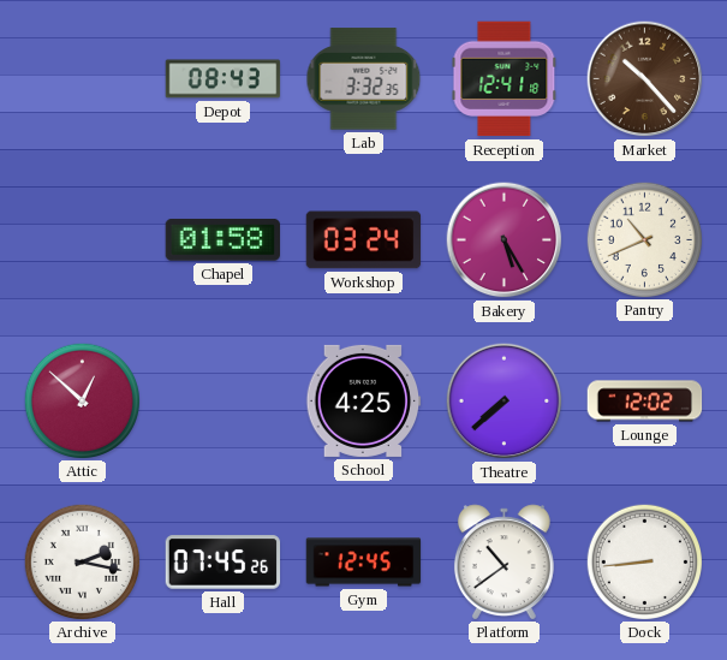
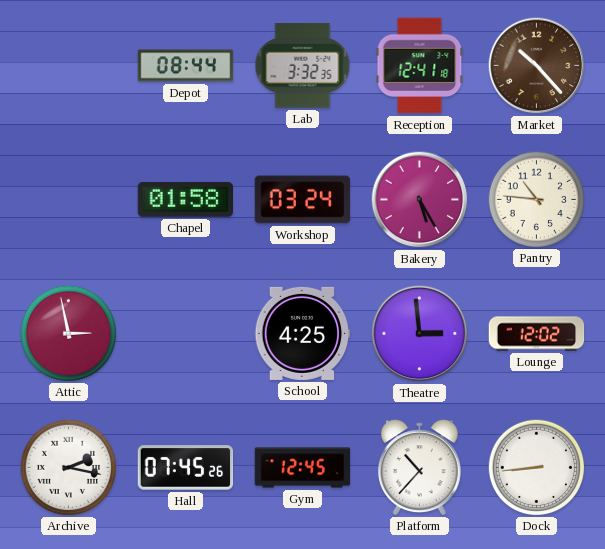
Depot: 08:43 -> 08:44
Pantry: 10:41 -> 10:46
Attic: 12:52 -> 2:58
Theatre: 7:38 -> 2:59
Platform: 10:39 -> 10:37
